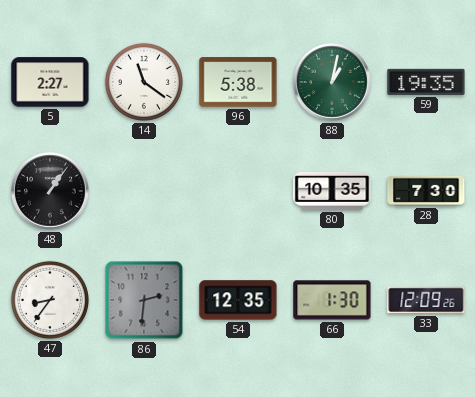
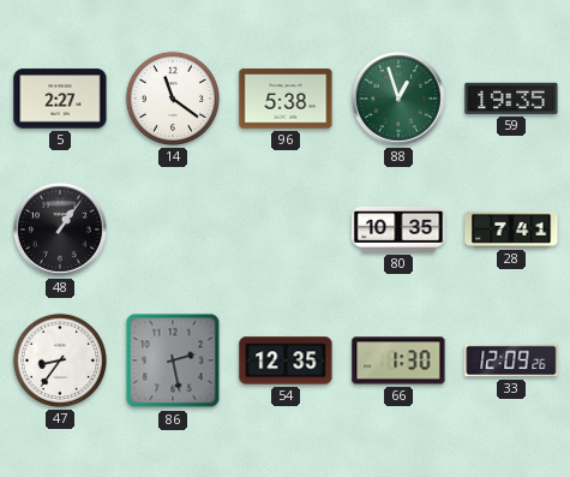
88: 1:02 -> 12:57
28: 7:30 -> 7:41
86: 2:31 -> 2:28
